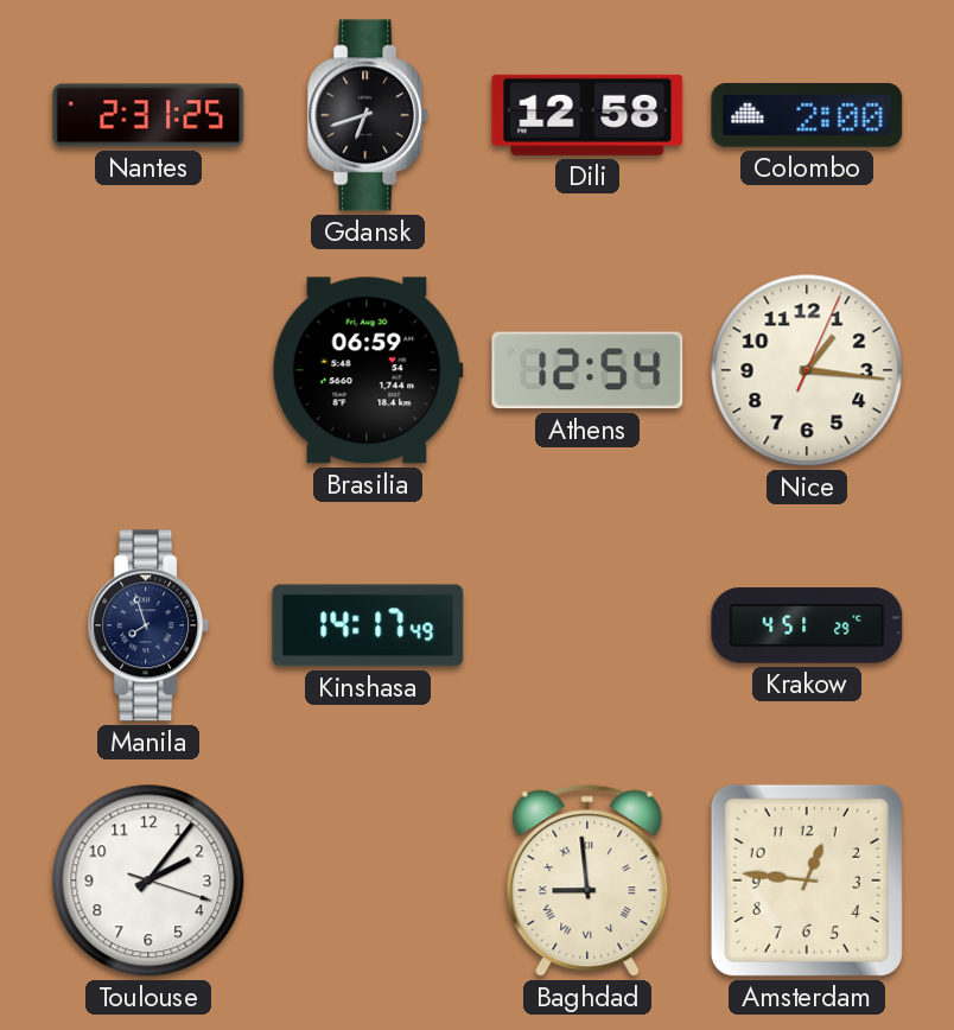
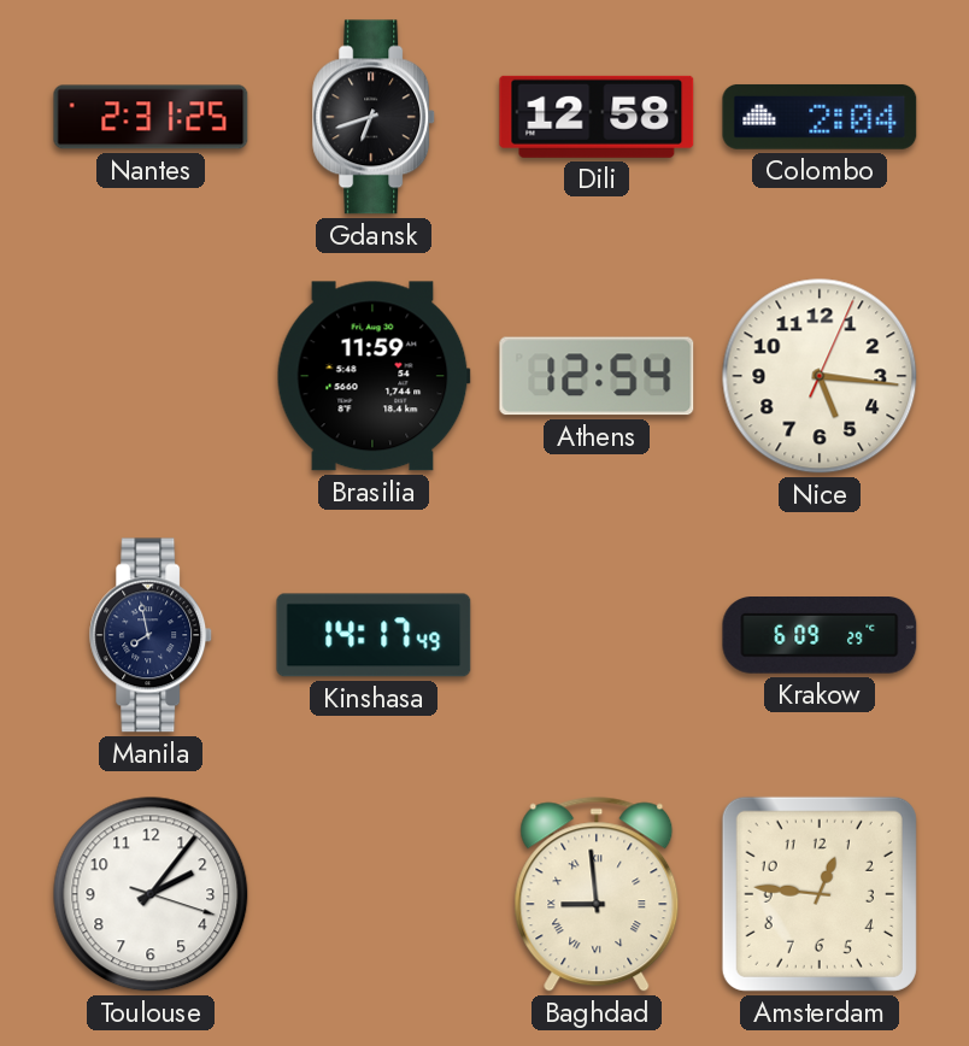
Colombo: 2:00 -> 2:04
Brasilia: 06:59 -> 11:59
Nice: 1:16 -> 5:16
Manila: 7:57 -> 7:58
Krakow: 4:51 -> 6:09
